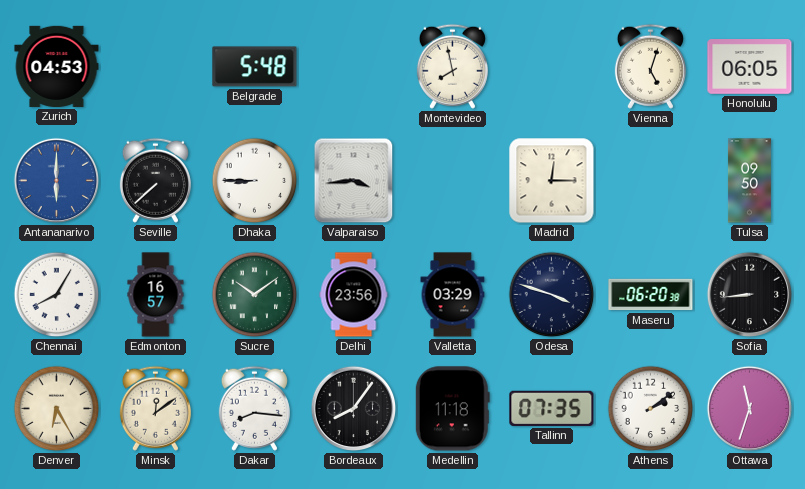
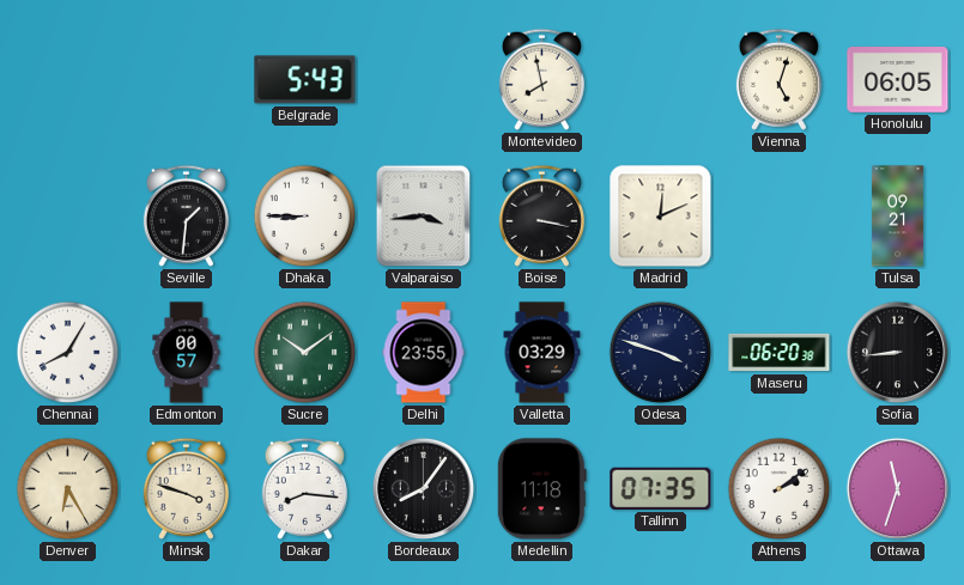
Zurich: 04:53 -> none
Belgrade: 5:48 -> 5:43
Antananarivo: 6:00 -> none
Seville: 7:38 -> 1:31
Boise: none -> 3:17
Madrid: 12:15 -> 12:11
Tulsa: 09:50 -> 09:21
Edmonton: 16:57 -> 00:57
Delhi: 23:56 -> 23:55
Minsk: 12:09 -> 3:48
